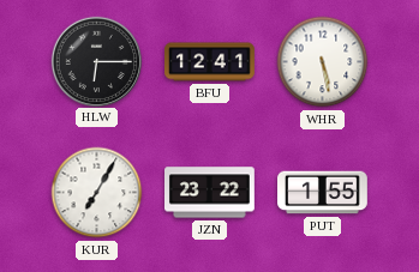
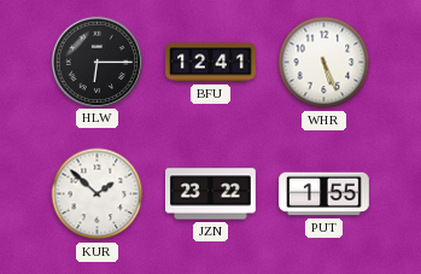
WHR: 5:28 -> 5:26
KUR: 7:05 -> 1:52
